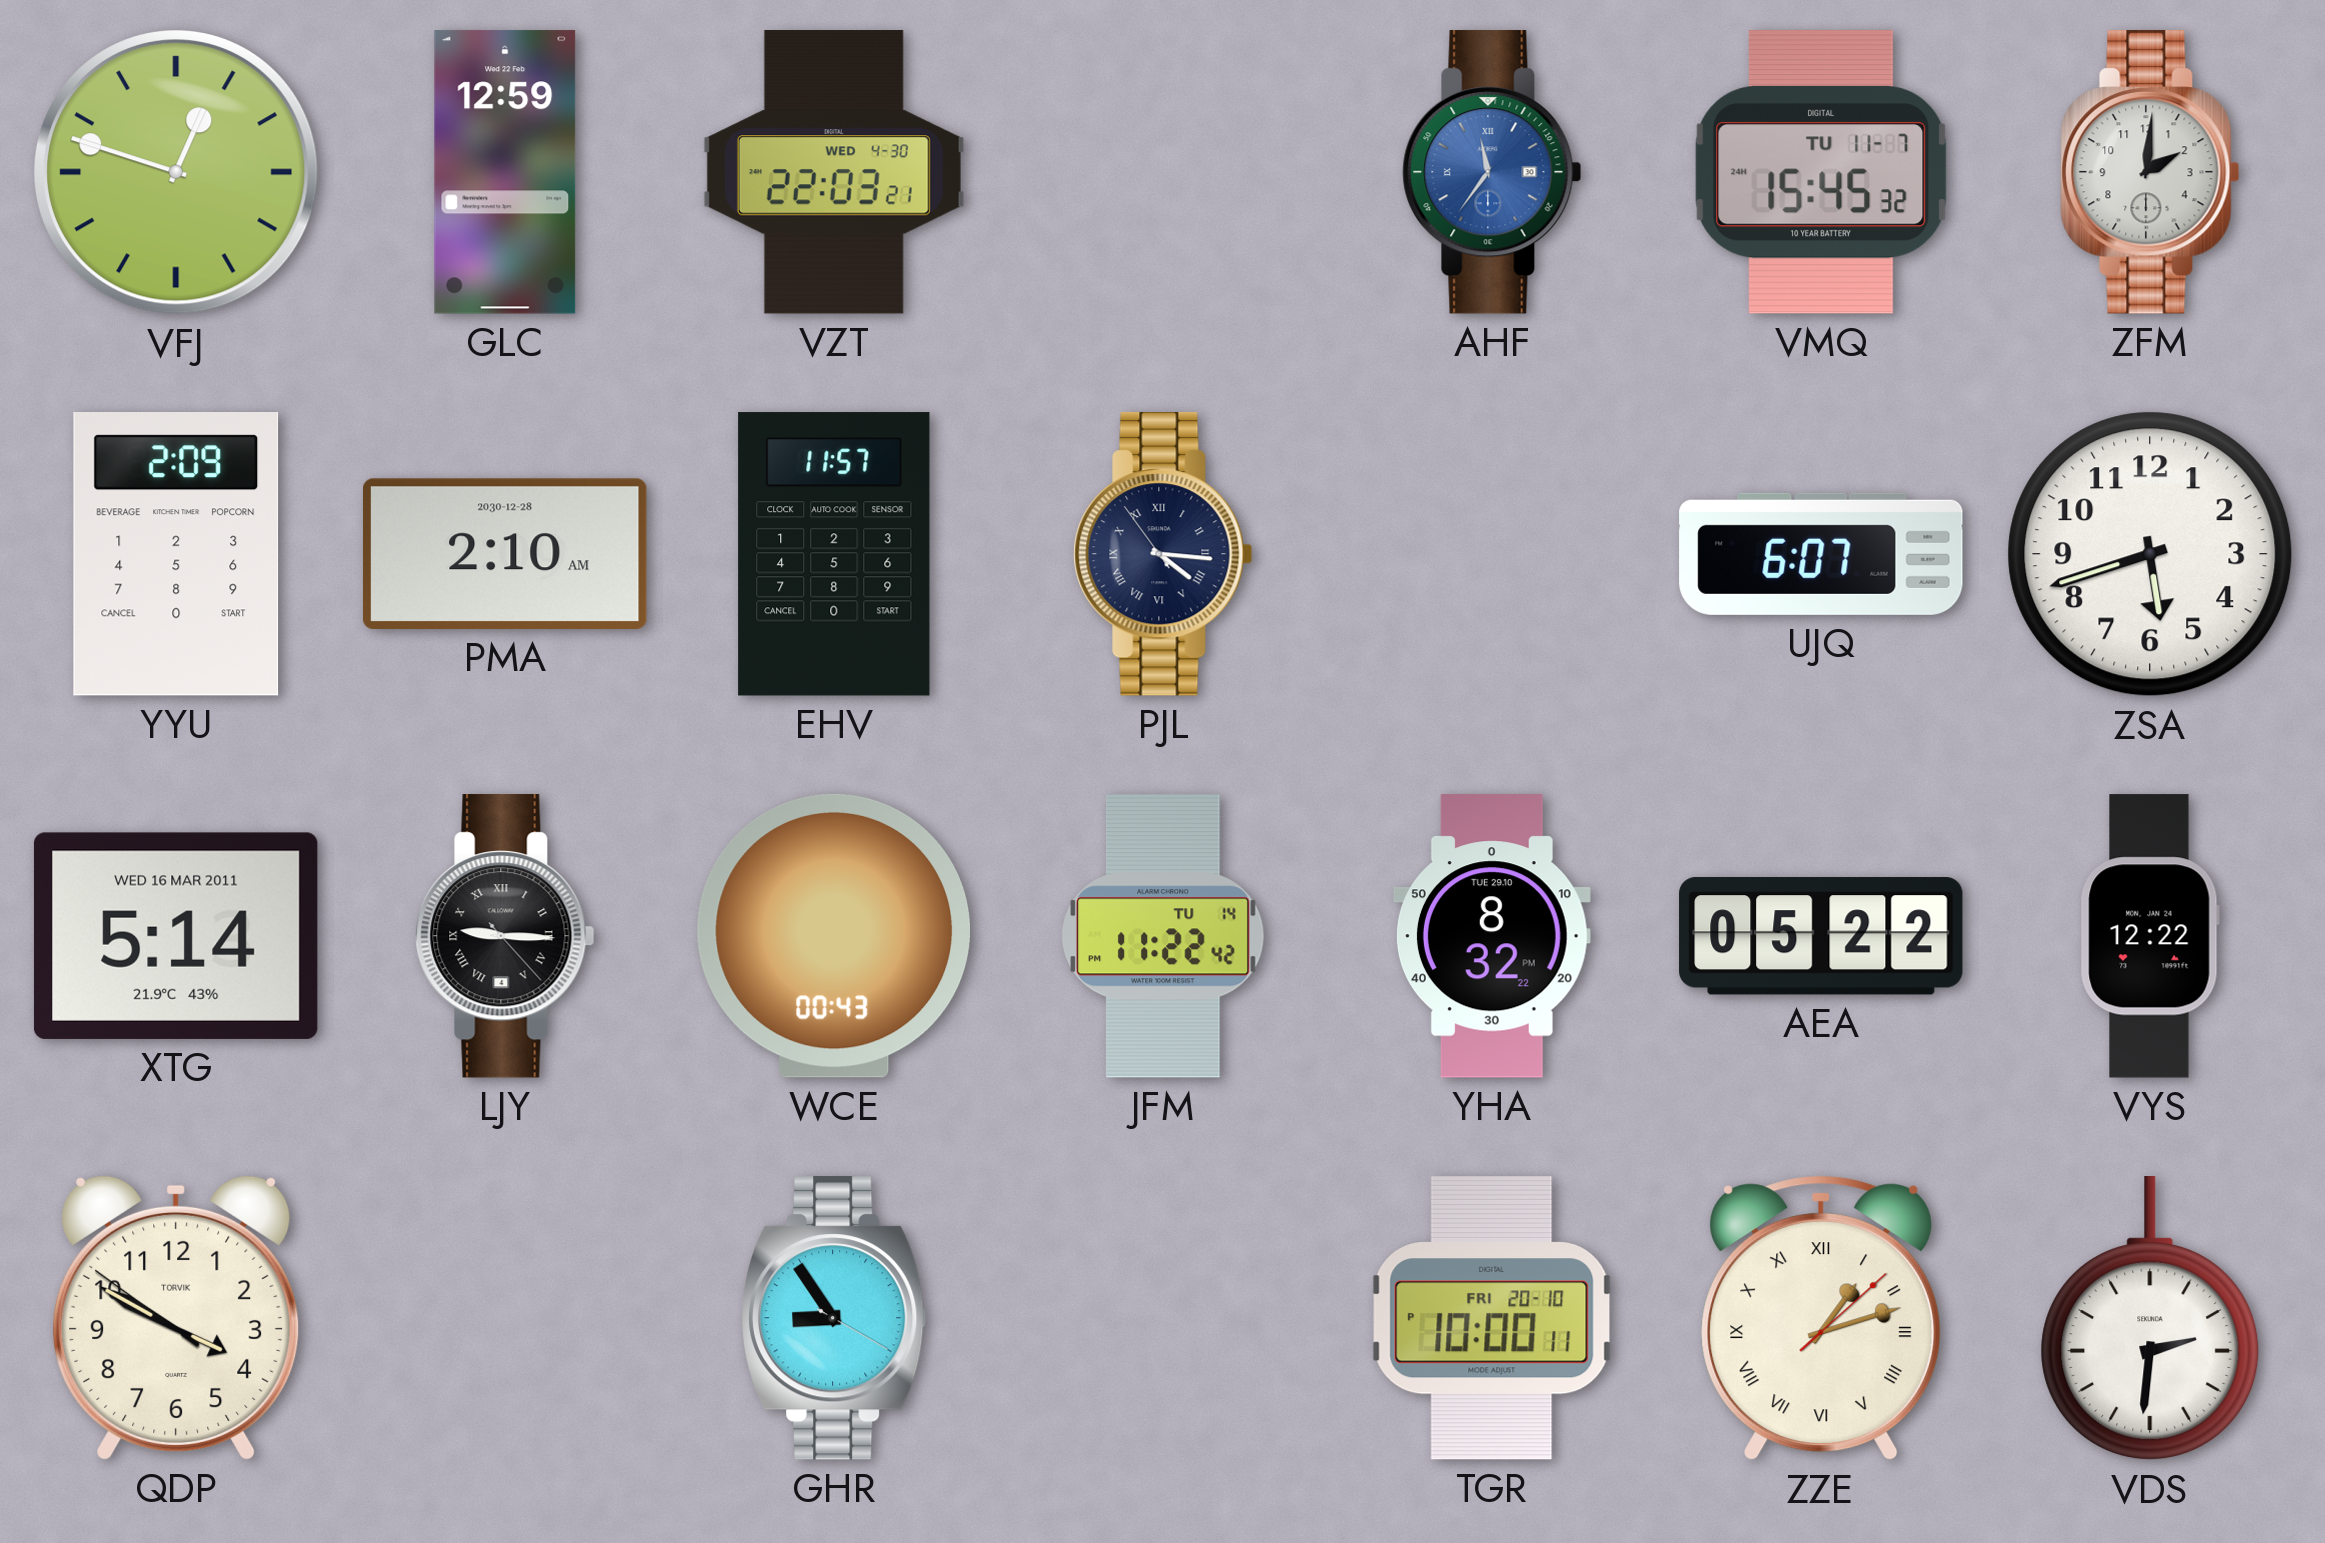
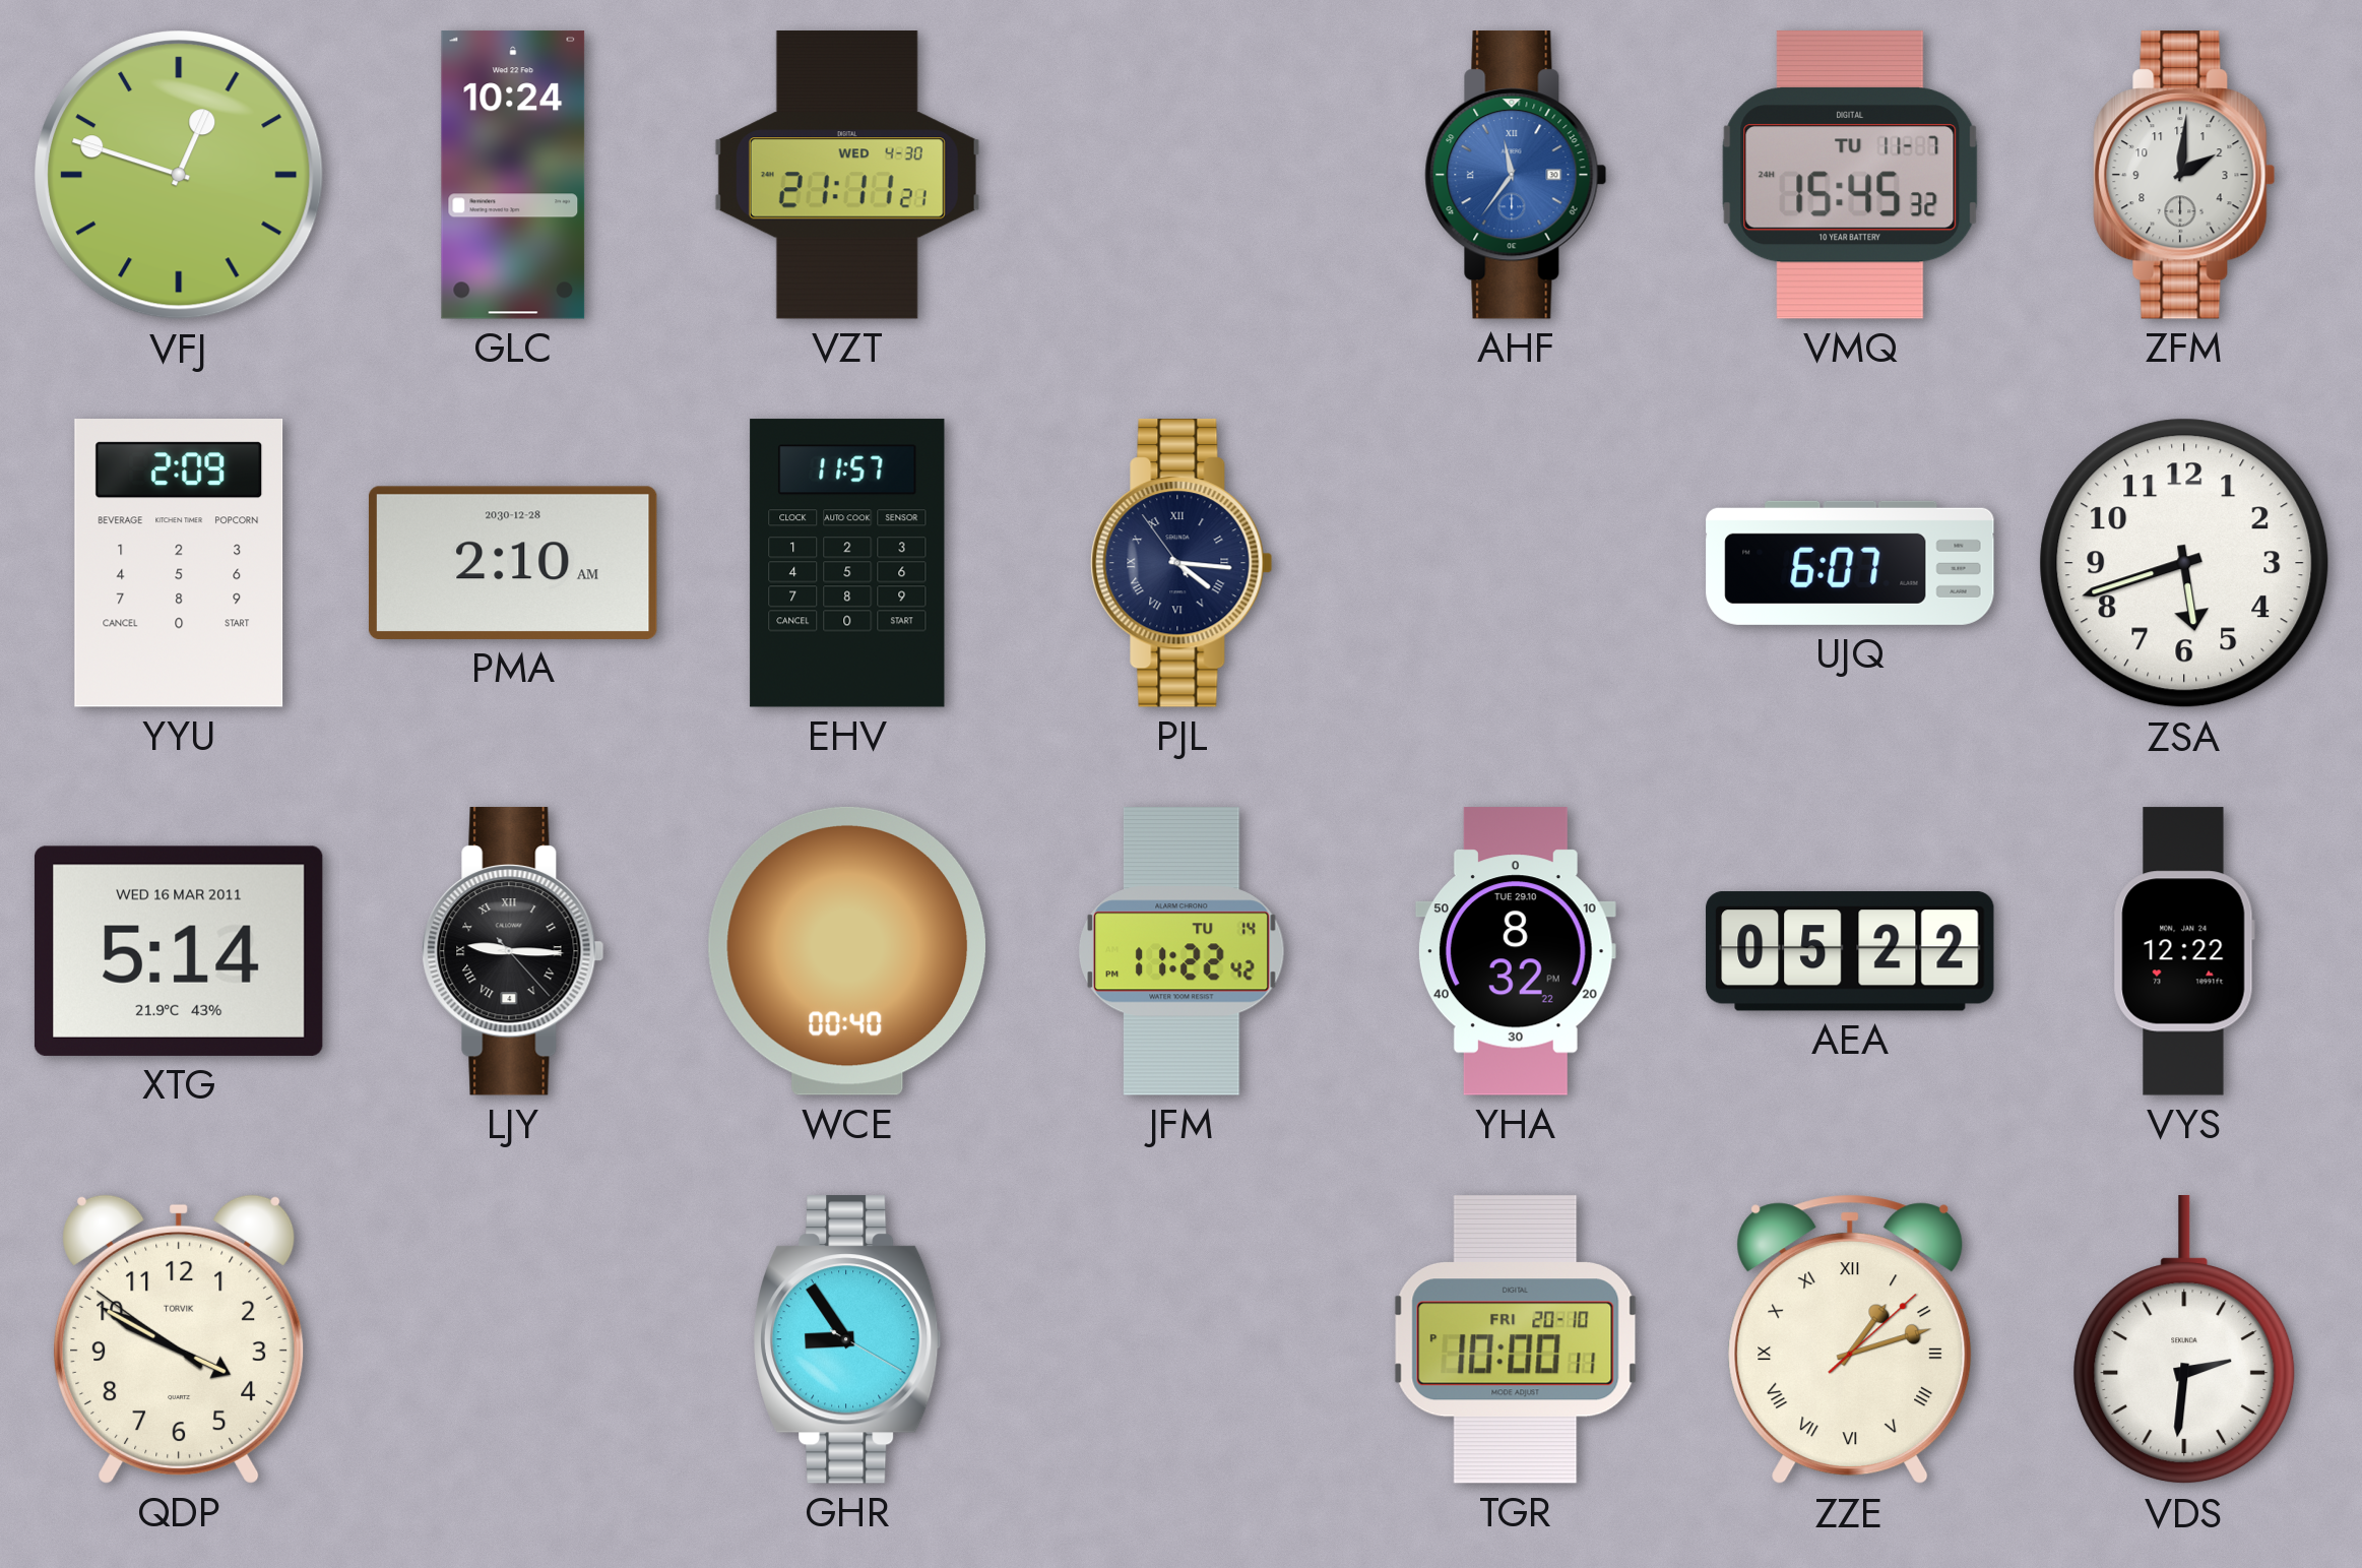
GLC: 12:59 -> 10:24
VZT: 22:03 -> 21:11
WCE: 00:43 -> 00:40
